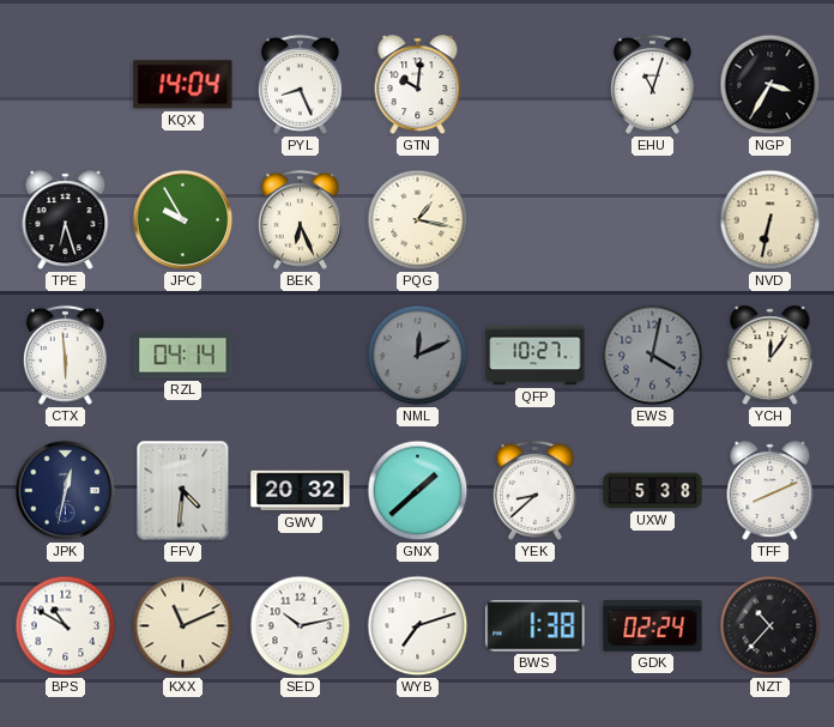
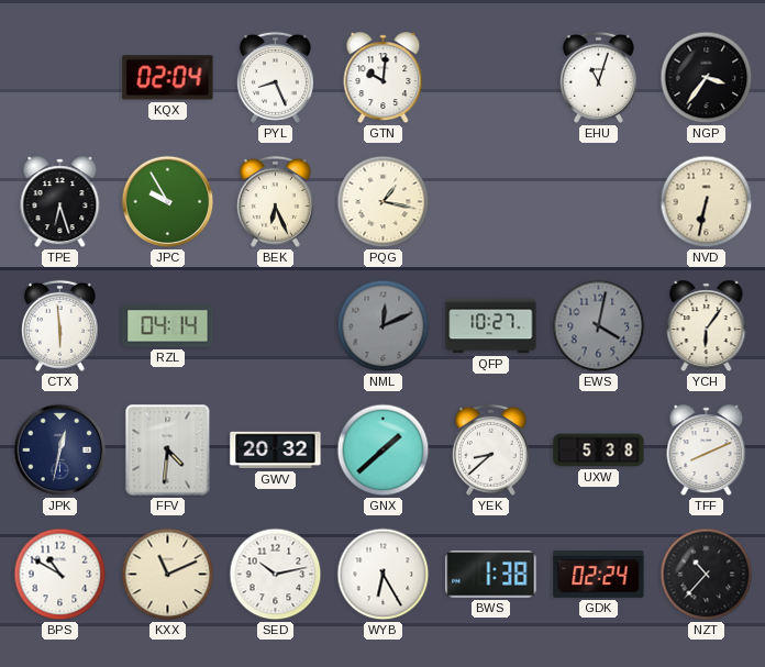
KQX: 14:04 -> 02:04
NGP: 3:35 -> 3:36
YCH: 12:06 -> 6:06
WYB: 7:12 -> 6:25
